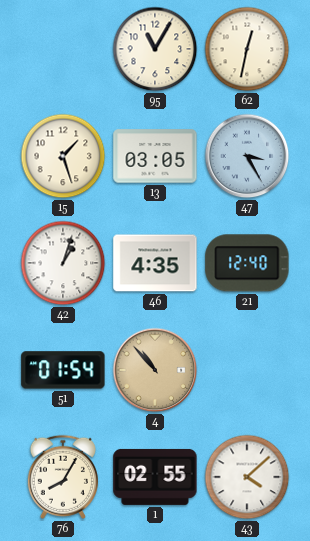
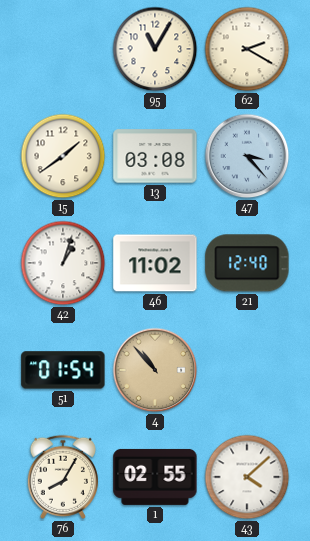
62: 12:32 -> 2:20
15: 1:27 -> 1:39
13: 03:05 -> 03:08
47: 3:25 -> 3:23
46: 4:35 -> 11:02
